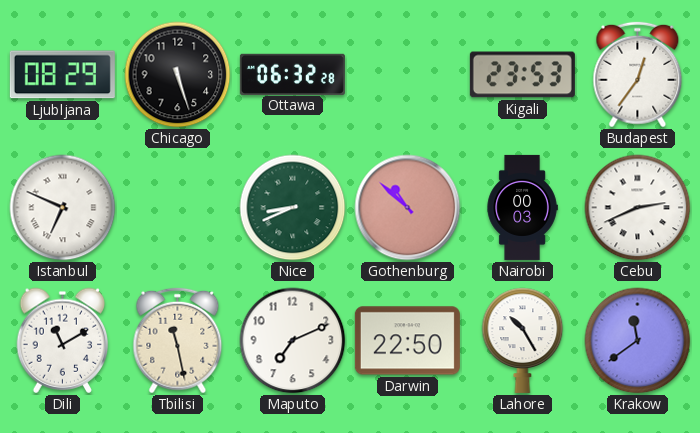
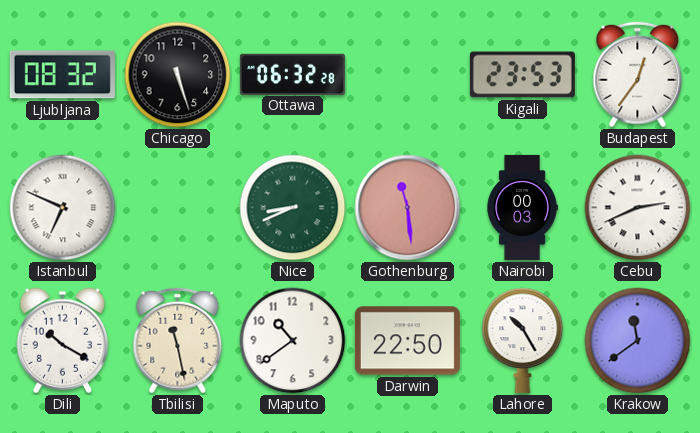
Ljubljana: 08:29 -> 08:32
Gothenburg: 10:52 -> 11:29
Dili: 11:10 -> 10:20
Maputo: 7:11 -> 10:39
